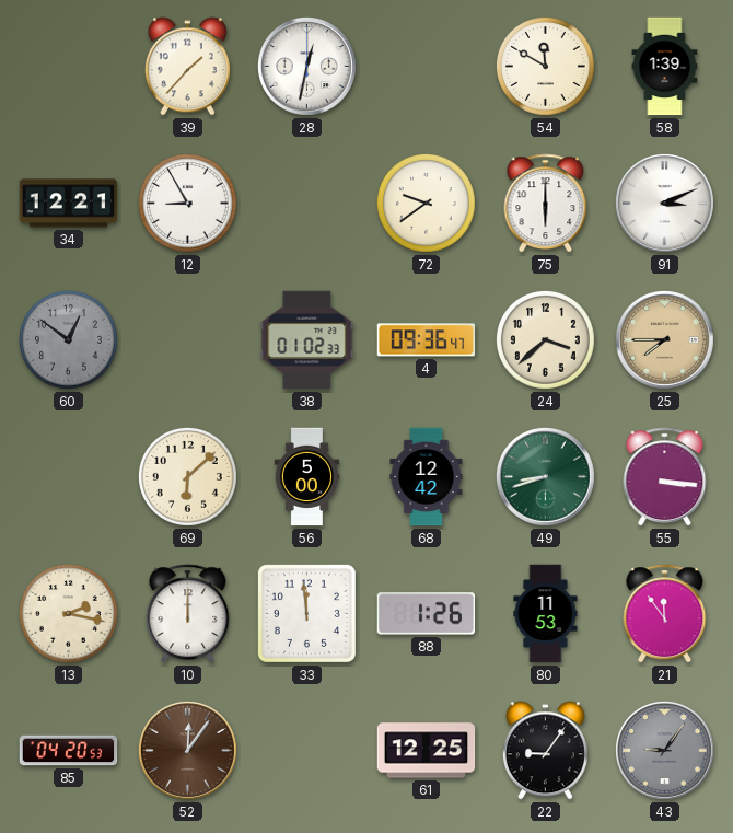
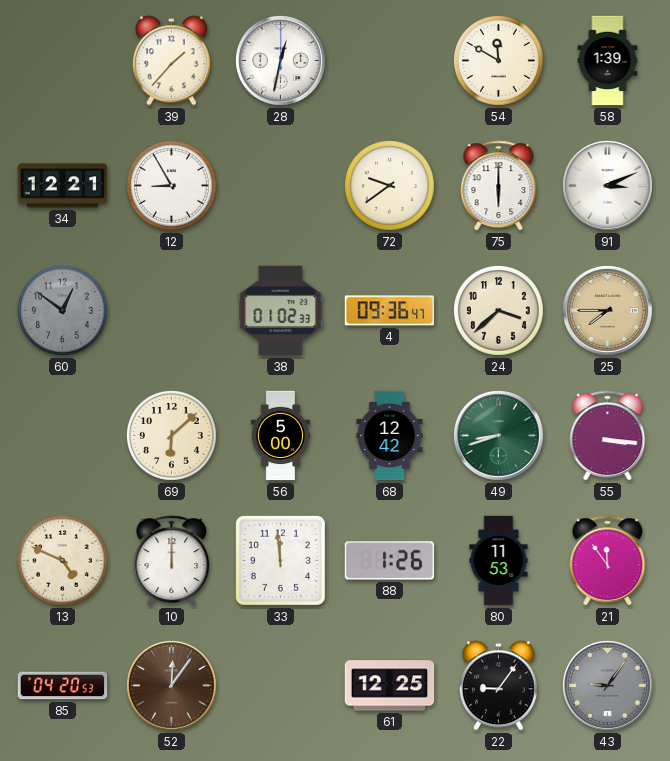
13: 2:17 -> 4:49
